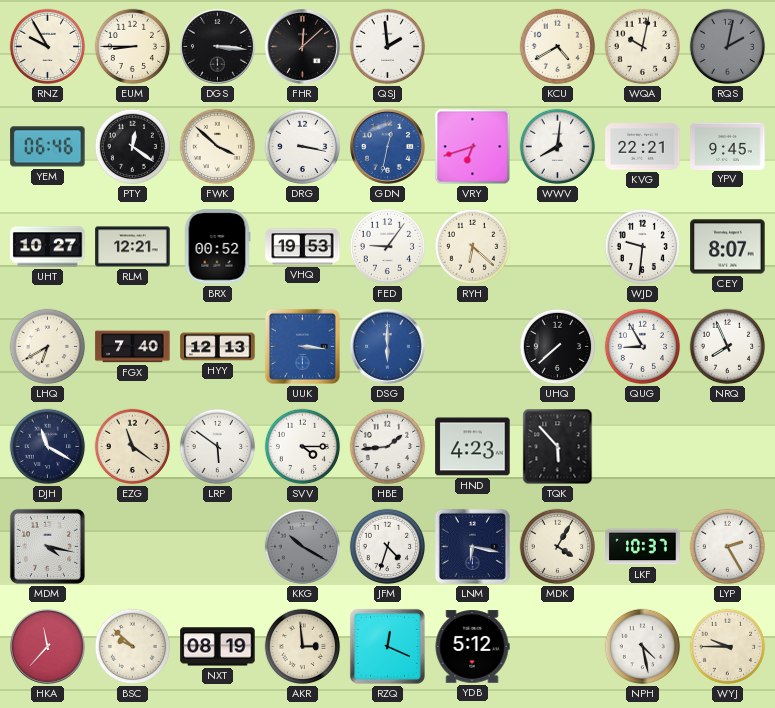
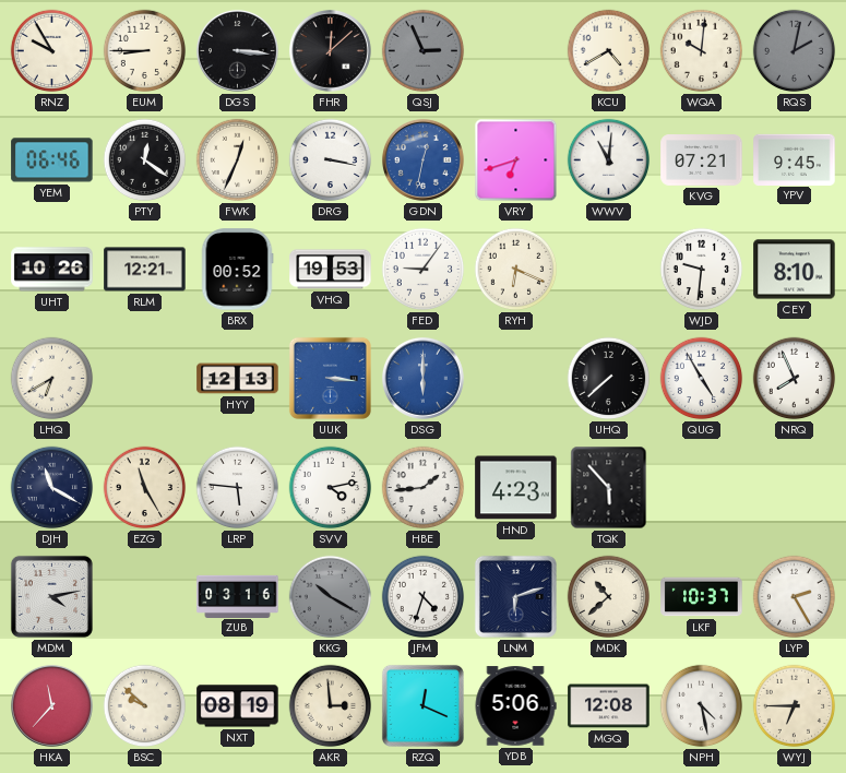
QSJ: 1:59 -> 2:56
QSJ dial: white -> grey
WQA: 10:02 -> 10:01
FWK: 3:52 -> 12:34
WWV: 8:01 -> 11:01
KVG: 22:21 -> 07:21
UHT: 10:27 -> 10:26
RYH: 6:22 -> 6:19
CEY: 8:07 -> 8:10
FGX: 7:40 -> none
QUG: 8:55 -> 4:55
EZG: 11:21 -> 11:25
LRP: 5:51 -> 5:46
SVV: 4:15 -> 4:13
MDM: 4:17 -> 4:13
ZUB: none -> 03:16
LNM: 6:17 -> 6:12
MDK: 4:05 -> 10:38
YDB: 5:12 -> 5:06
MGQ: none -> 12:08
WYJ: 9:45 -> 6:45
